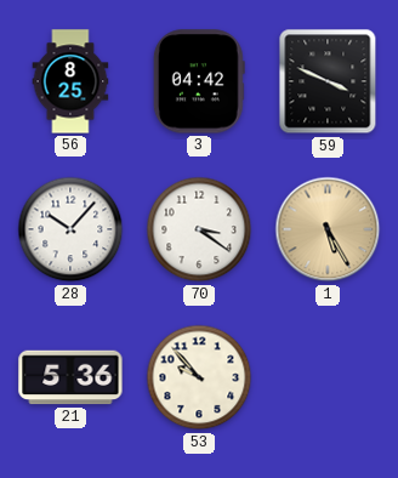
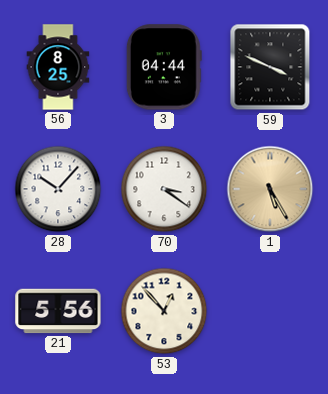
3: 04:42 -> 04:44
21: 5:36 -> 5:56
53: 9:53 -> 12:53
